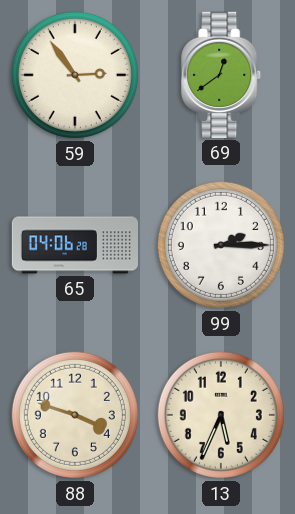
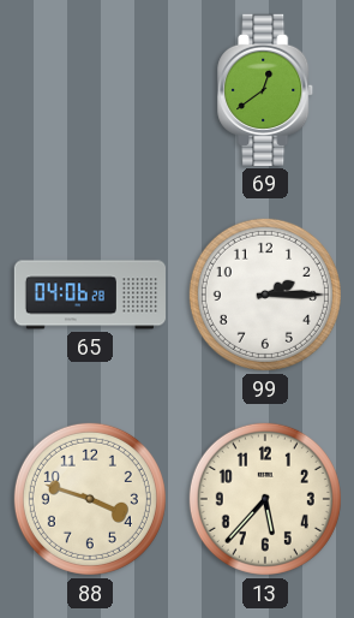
59: 2:54 -> none
13: 5:34 -> 5:37
